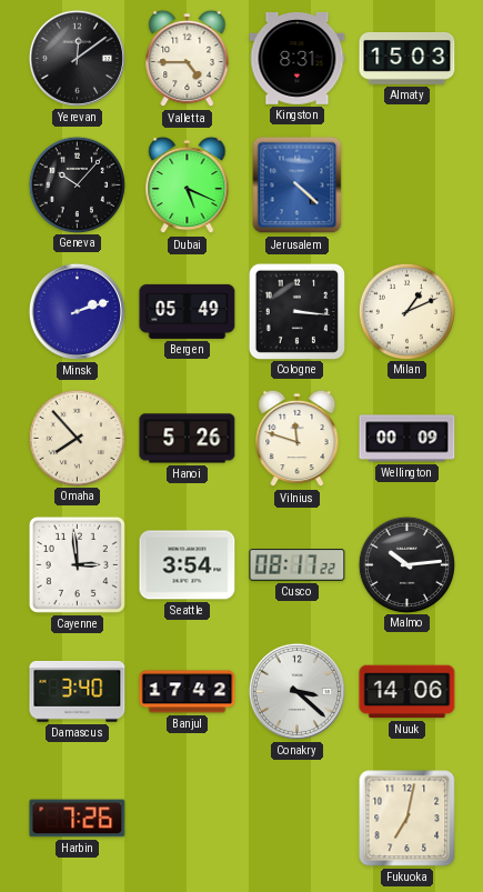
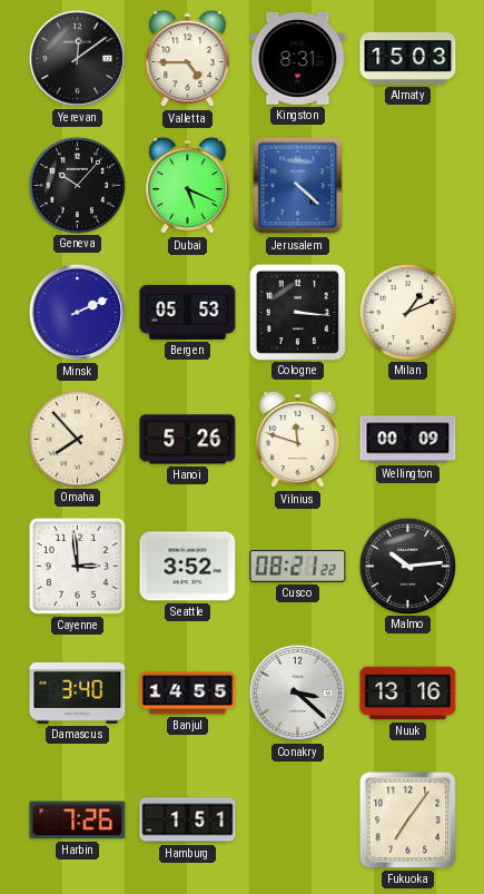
Minsk: 2:12 -> 2:11
Bergen: 05:49 -> 05:53
Seattle: 3:54 -> 3:52
Cusco: 08:17 -> 08:21
Banjul: 17:42 -> 14:55
Nuuk: 14:06 -> 13:16
Hamburg: none -> 1:51
Fukuoka: 7:02 -> 7:06
